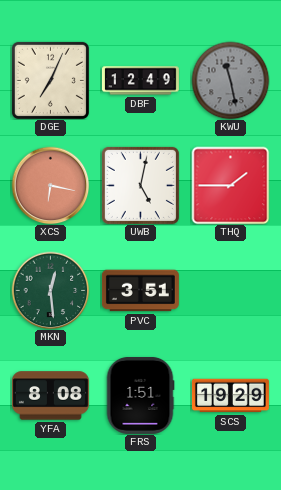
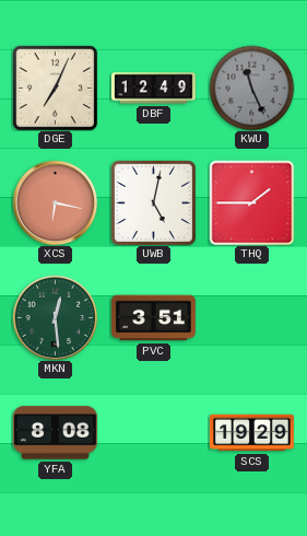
KWU: 11:28 -> 11:26
FRS: 1:51 -> none
